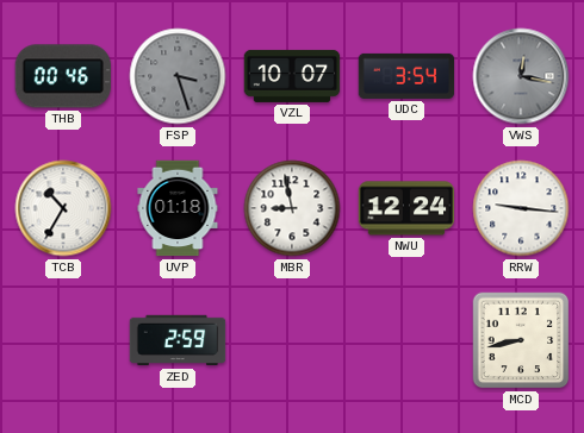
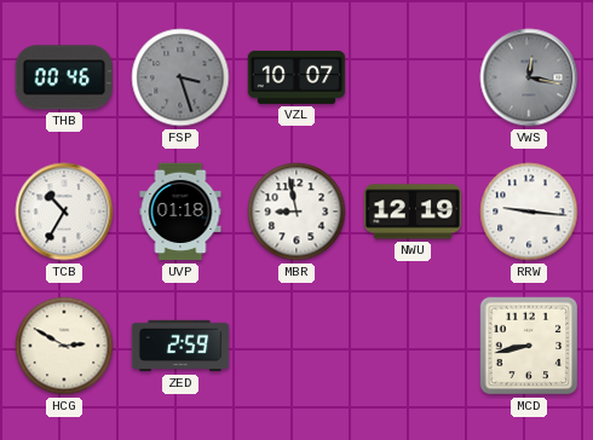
UDC: 3:54 -> none
NWU: 12:24 -> 12:19
HCG: none -> 2:50
